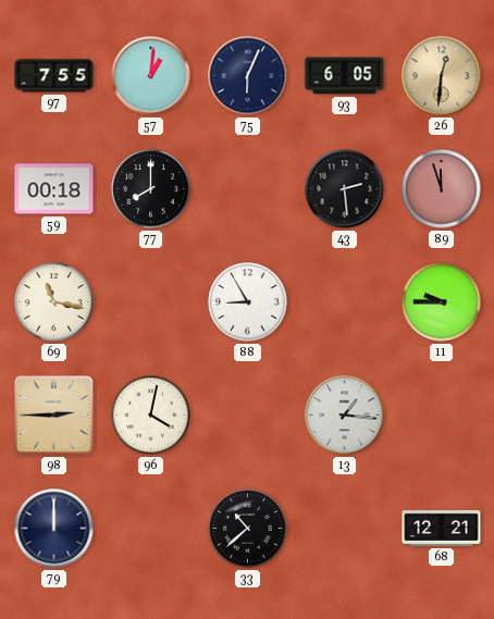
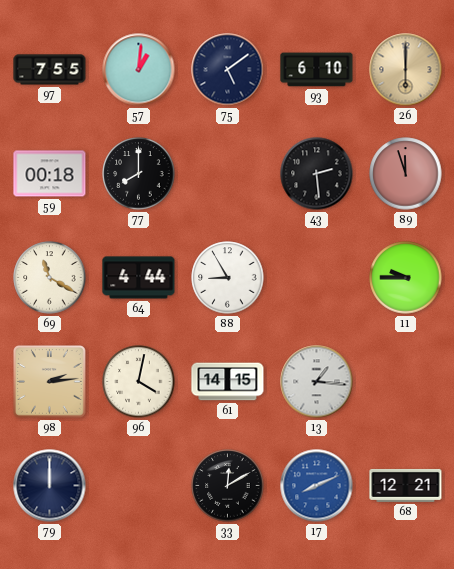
75: 6:04 -> 5:09
93: 6:05 -> 6:10
26: 12:31 -> 6:00
69: 11:17 -> 11:20
64: none -> 4:44
98: 2:45 -> 2:14
61: none -> 14:15
33: 10:38 -> 12:10
17: none -> 8:11
